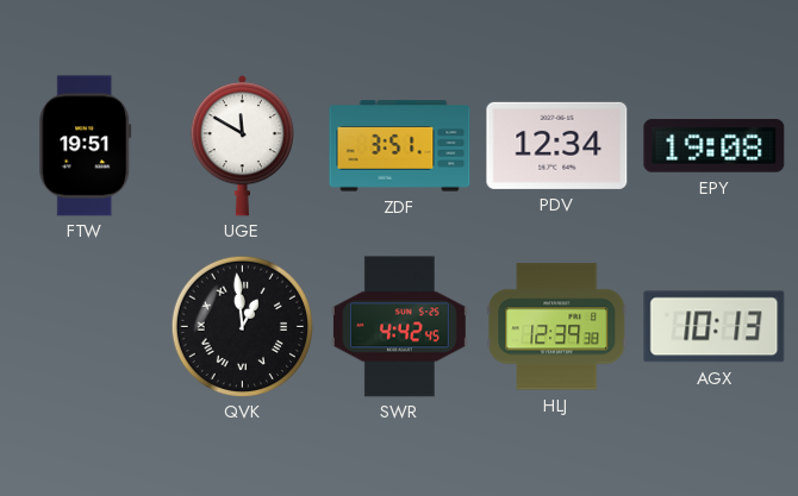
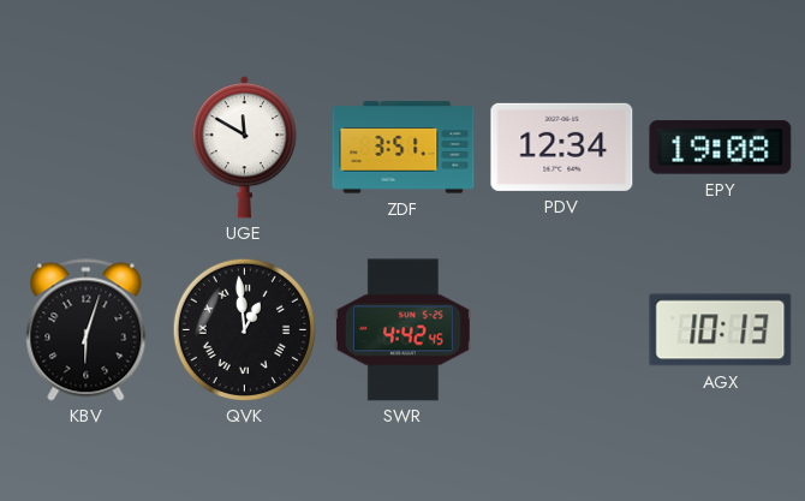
FTW: 19:51 -> none
KBV: none -> 6:03
HLJ: 12:39 -> none
